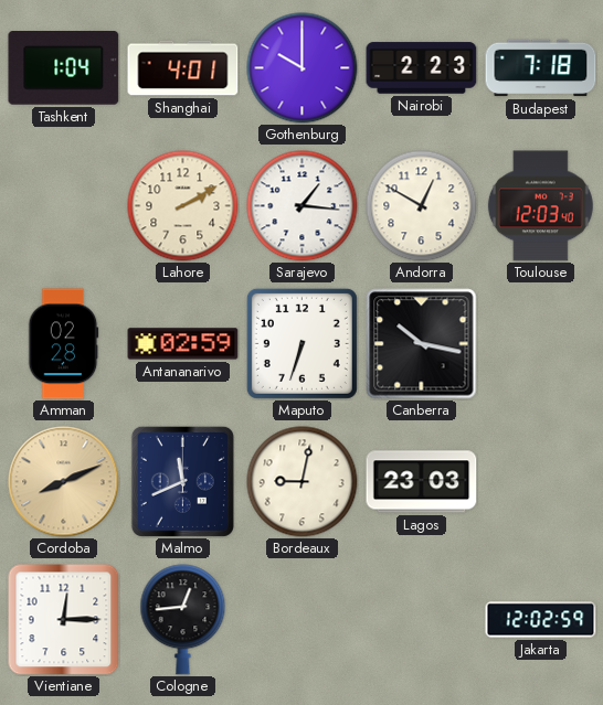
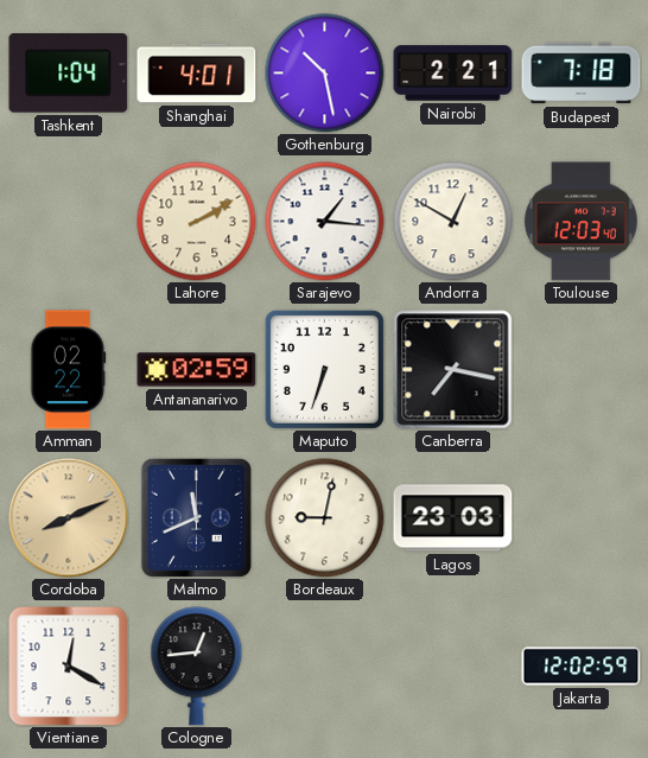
Gothenburg: 10:00 -> 10:28
Nairobi: 2:23 -> 2:21
Amman: 02:28 -> 02:22
Canberra: 10:17 -> 7:17
Vientiane: 12:15 -> 12:20
